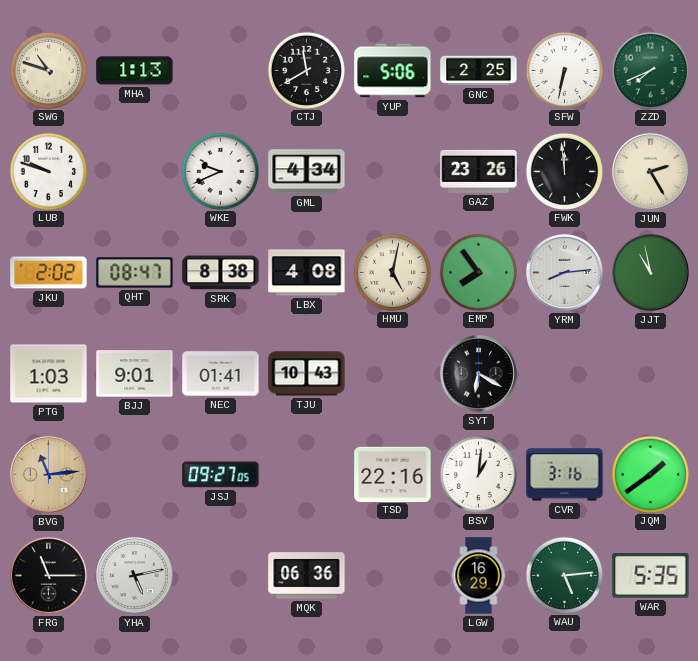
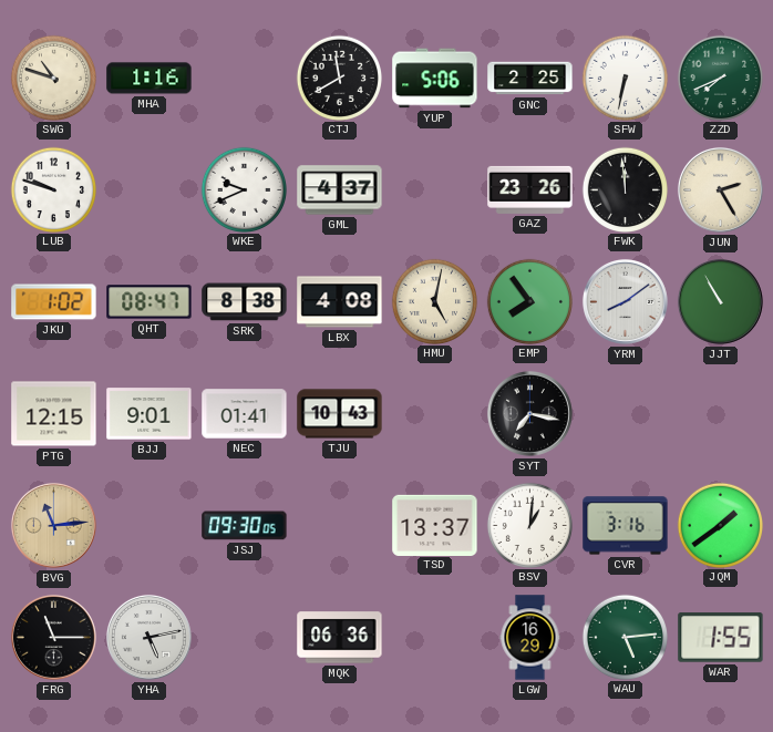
MHA: 1:13 -> 1:16
GML: 4:34 -> 4:37
JKU: 2:02 -> 1:02
YRM: 8:14 -> 8:09
JJT: 10:58 -> 10:55
PTG: 1:03 -> 12:15
SYT: 6:20 -> 7:17
JSJ: 09:27 -> 09:30
TSD: 22:16 -> 13:37
WAR: 5:35 -> 1:55
